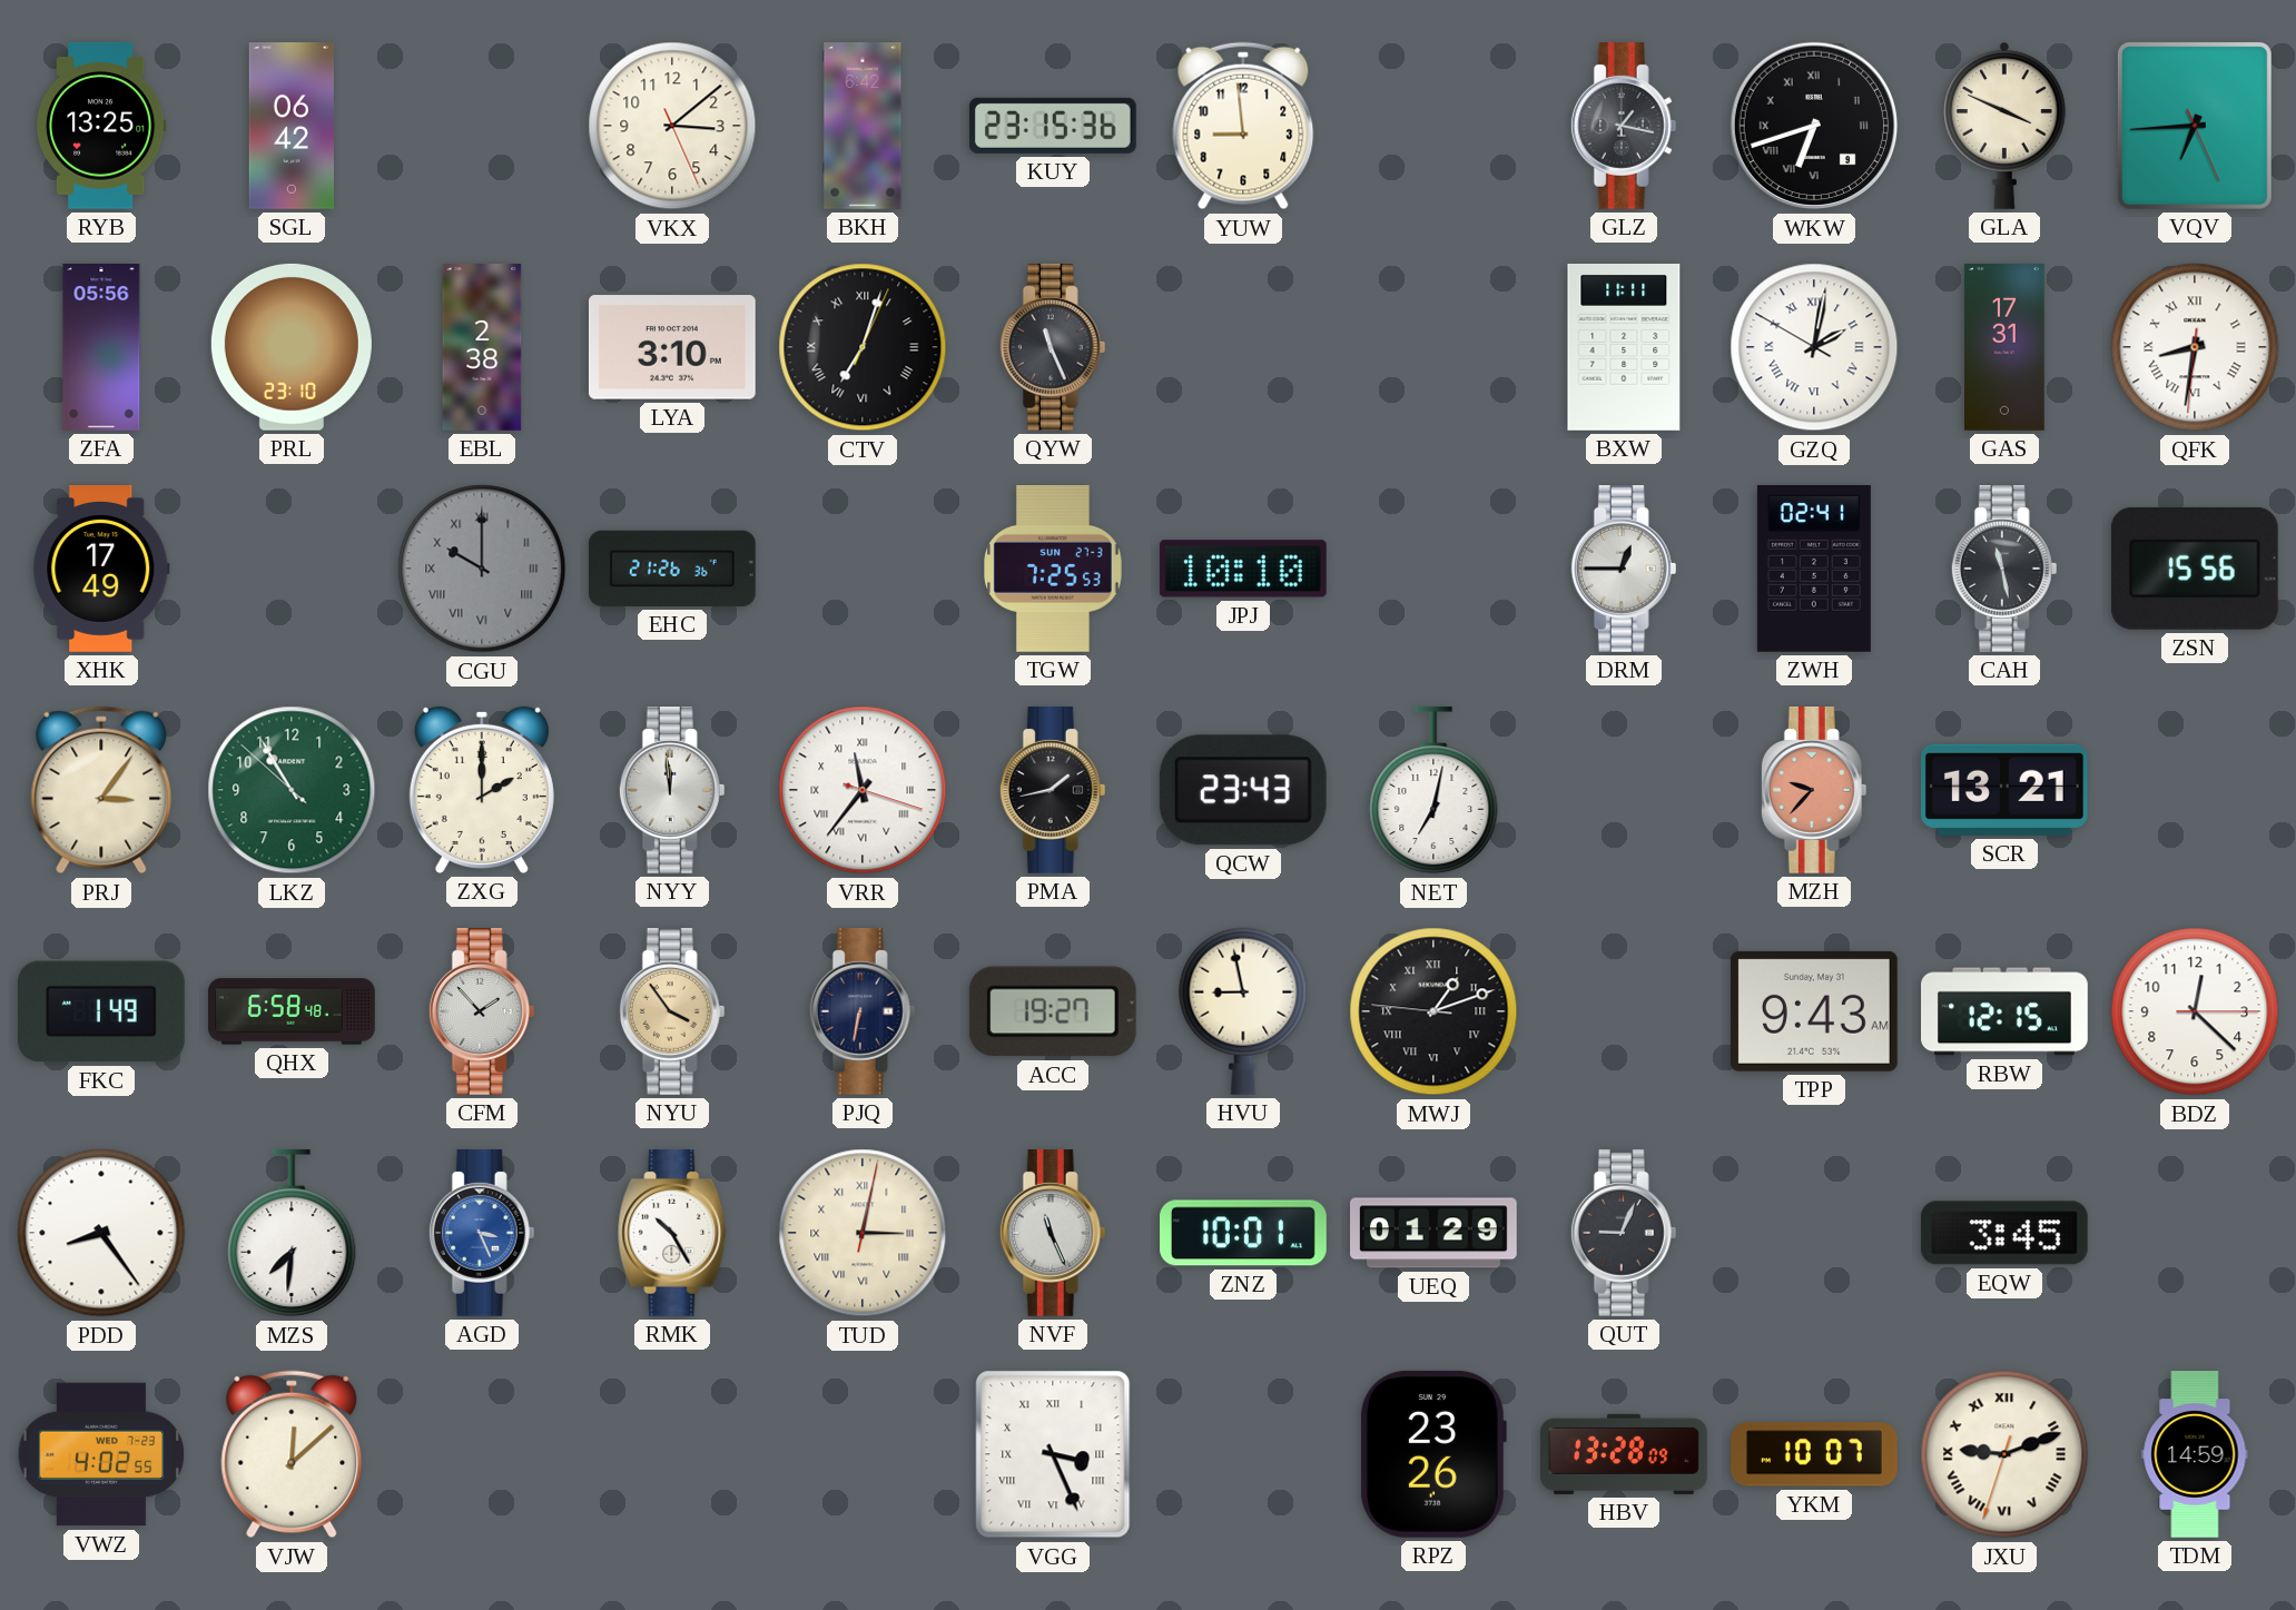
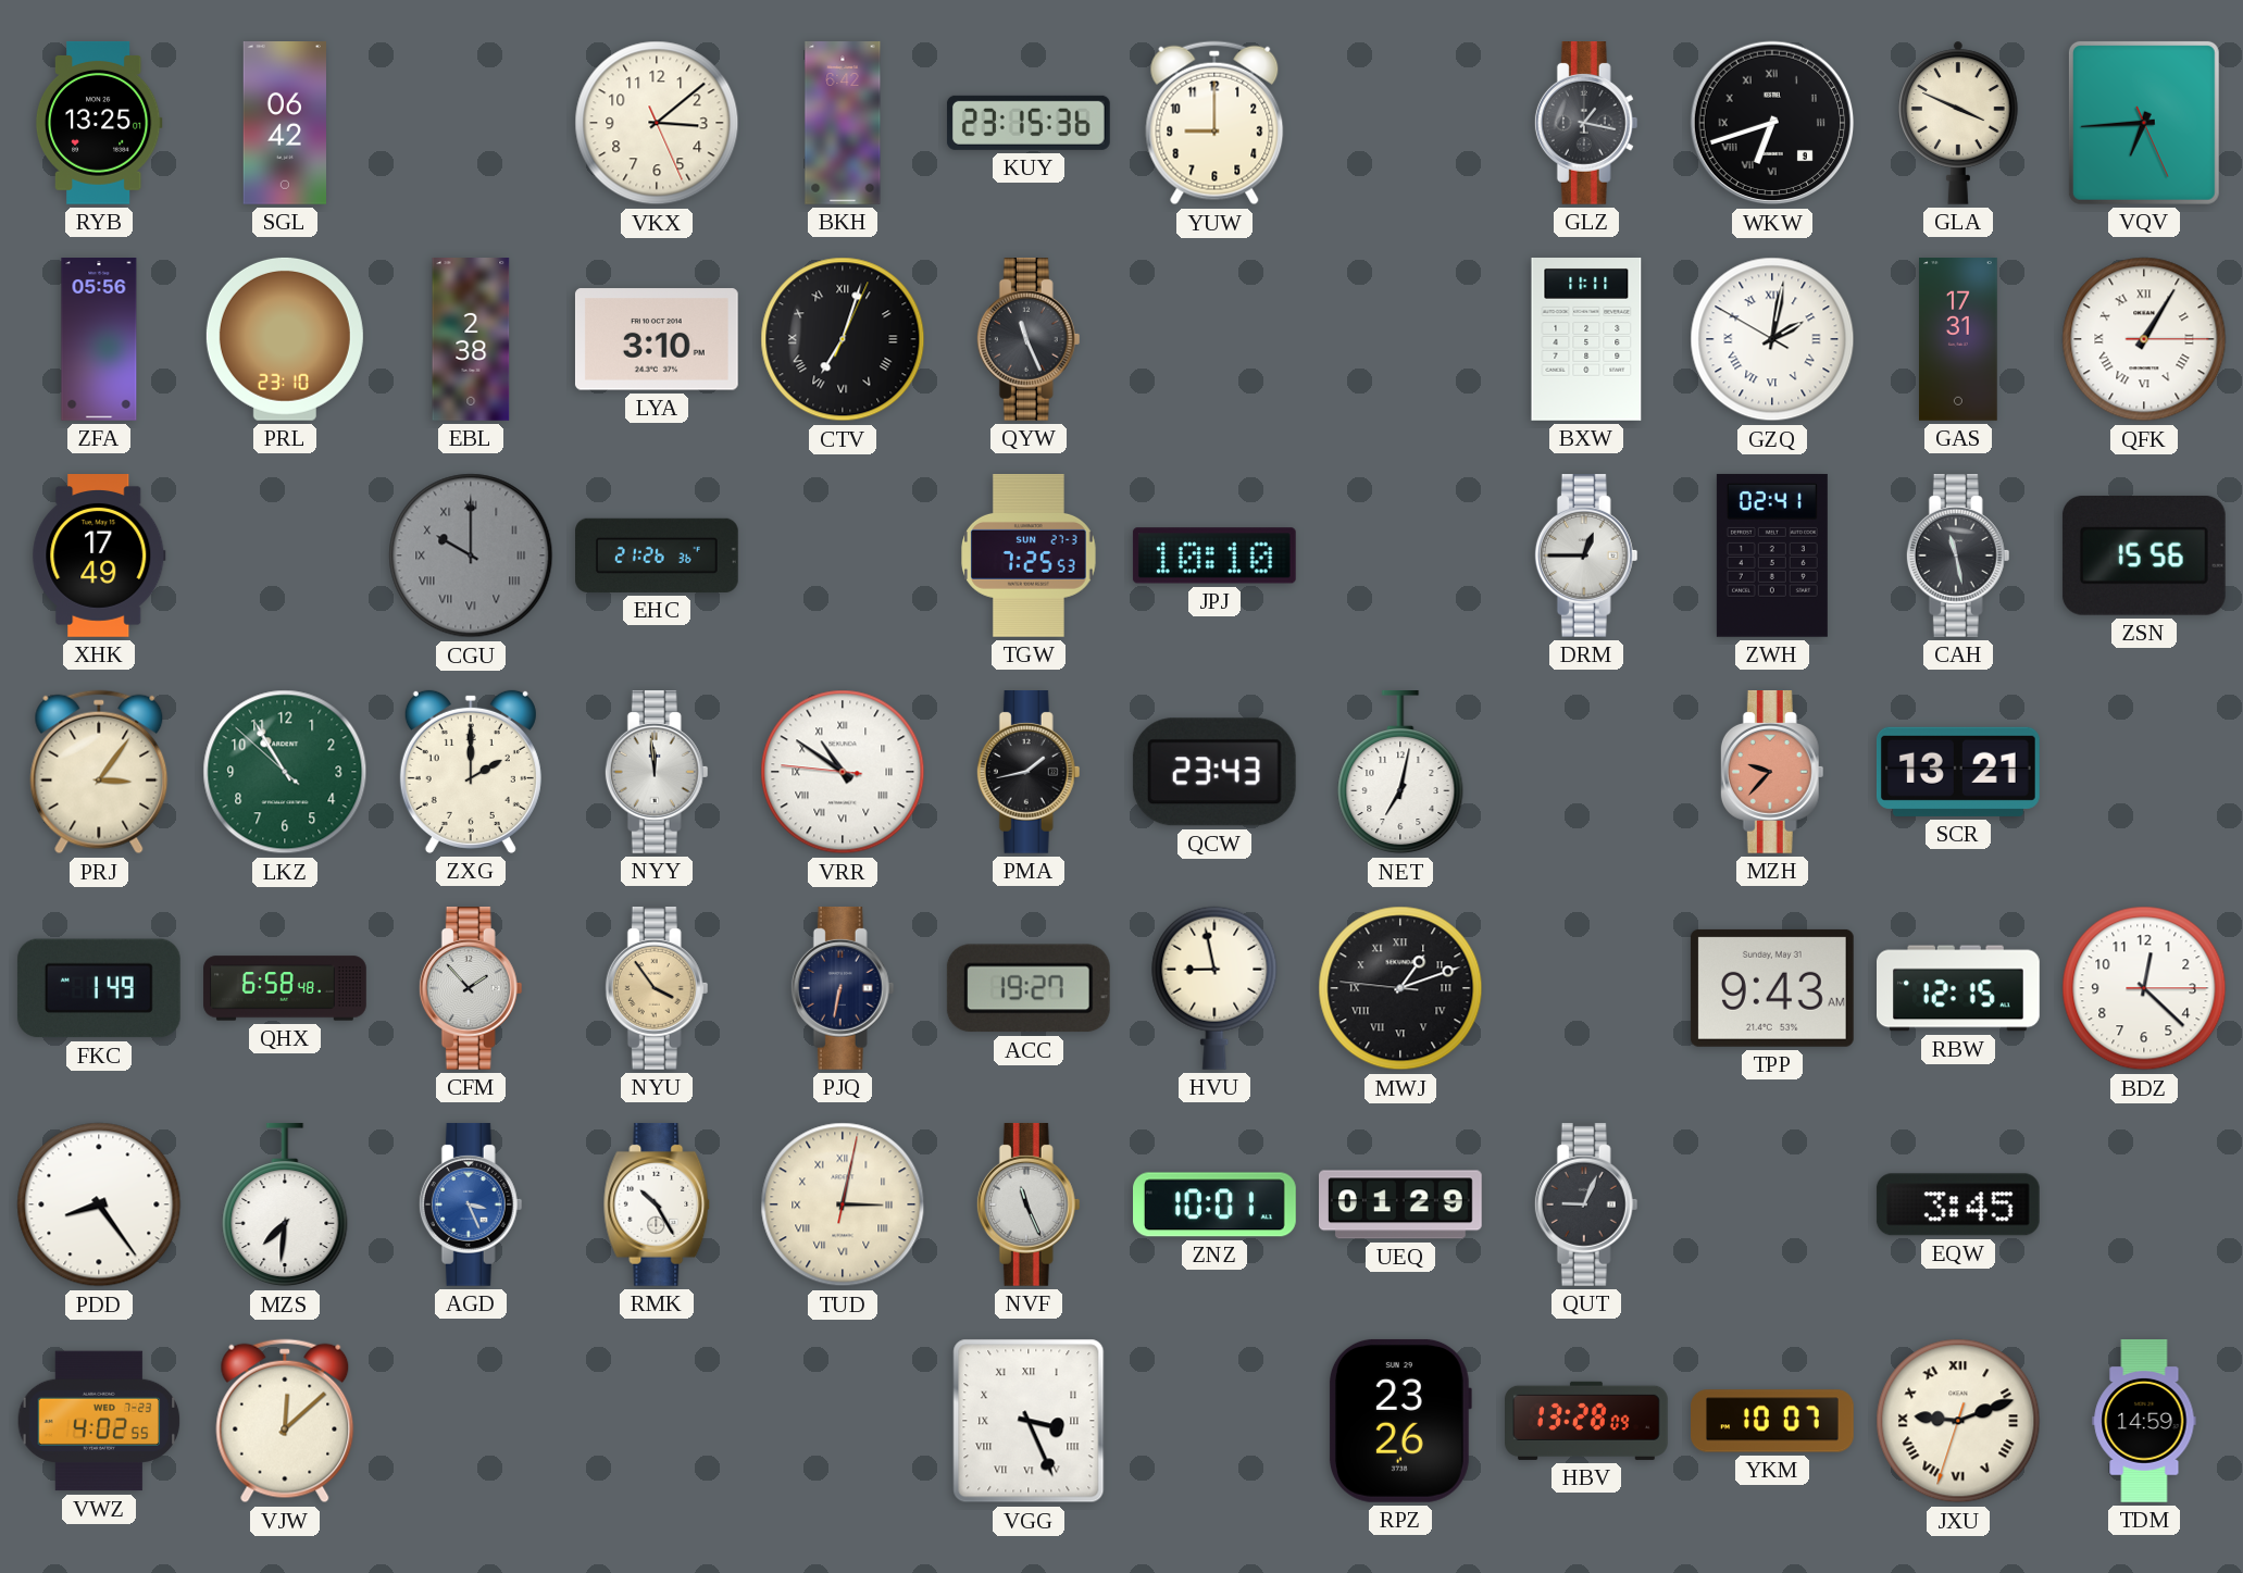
YUW: 8:59 -> 9:00
QFK: 8:31 -> 1:05
VRR: 11:36 -> 10:50
